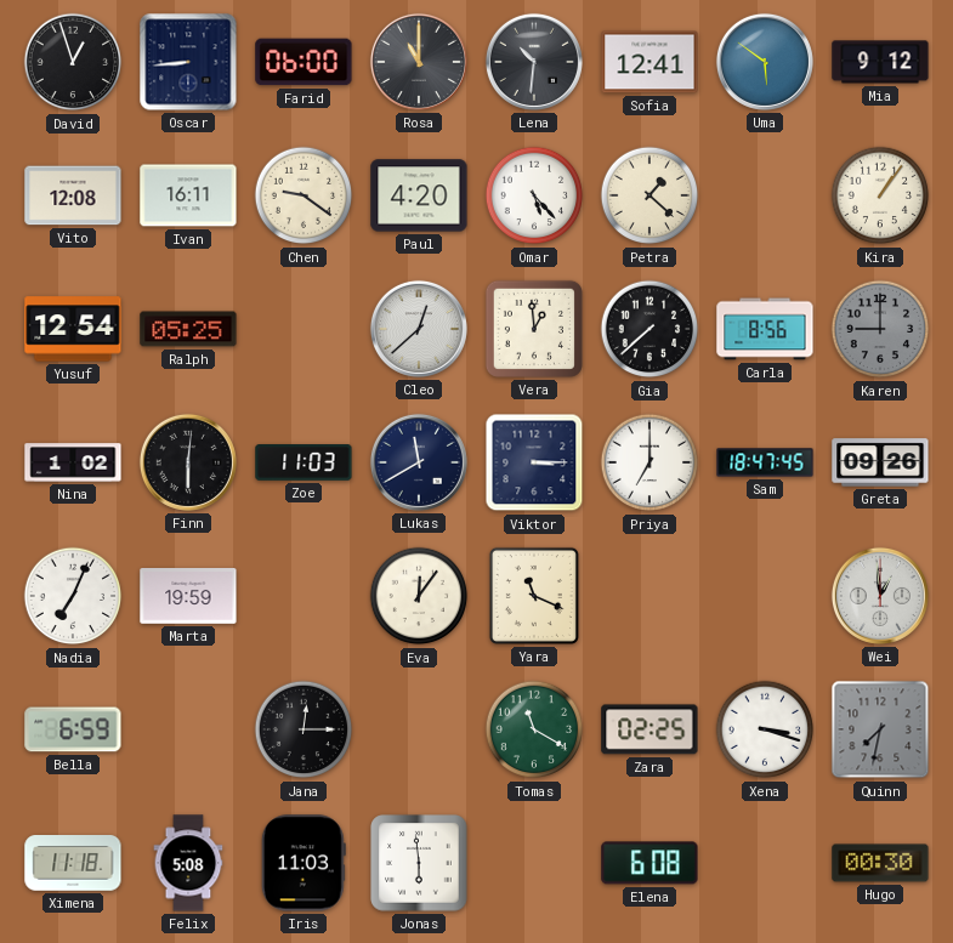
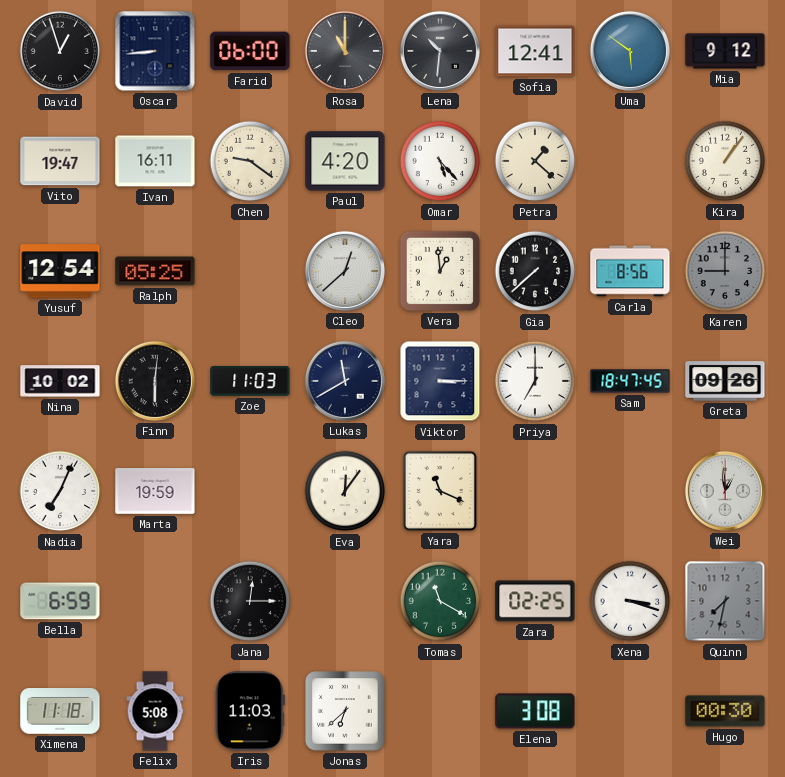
Vito: 12:08 -> 19:47
Nina: 1:02 -> 10:02
Jonas: 5:59 -> 6:38
Elena: 6:08 -> 3:08
